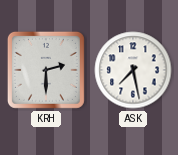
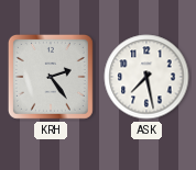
KRH: 2:30 -> 2:24
